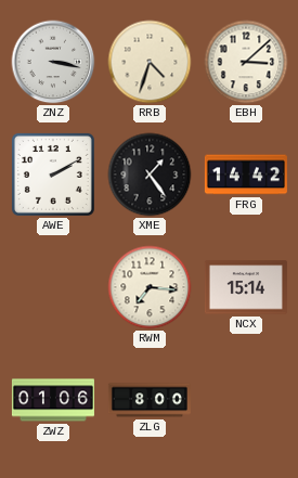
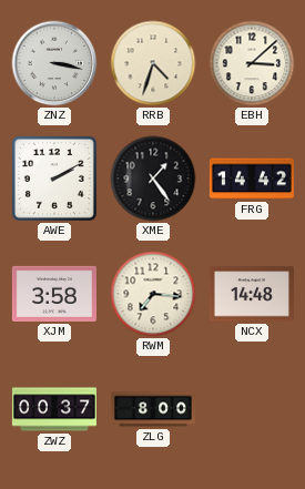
XJM: none -> 3:58
NCX: 15:14 -> 14:48
ZWZ: 01:06 -> 00:37
